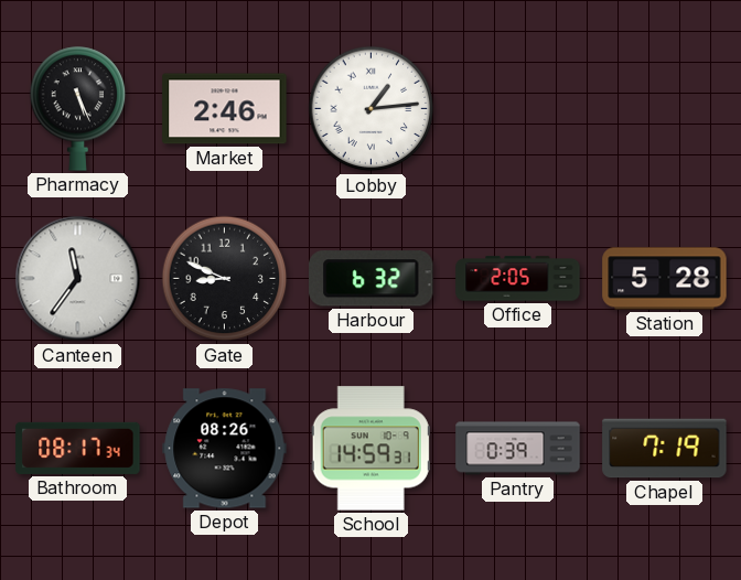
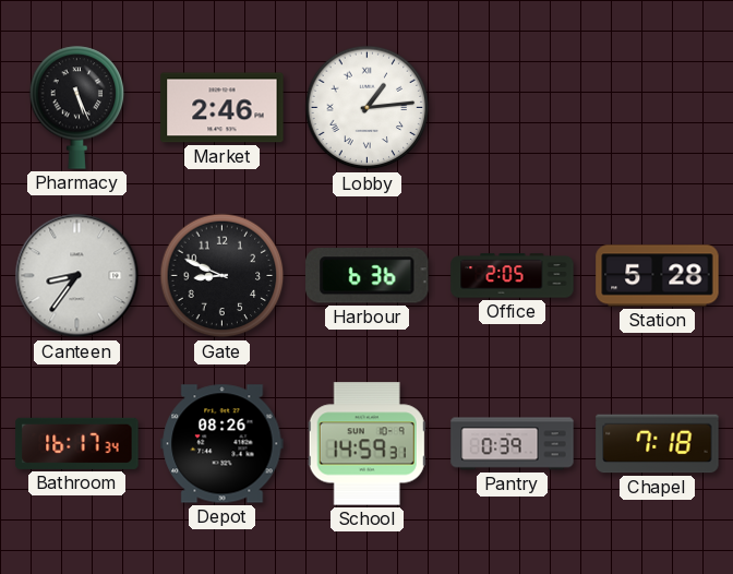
Canteen: 11:36 -> 8:36
Harbour: 6:32 -> 6:36
Bathroom: 08:17 -> 16:17
Chapel: 7:19 -> 7:18
